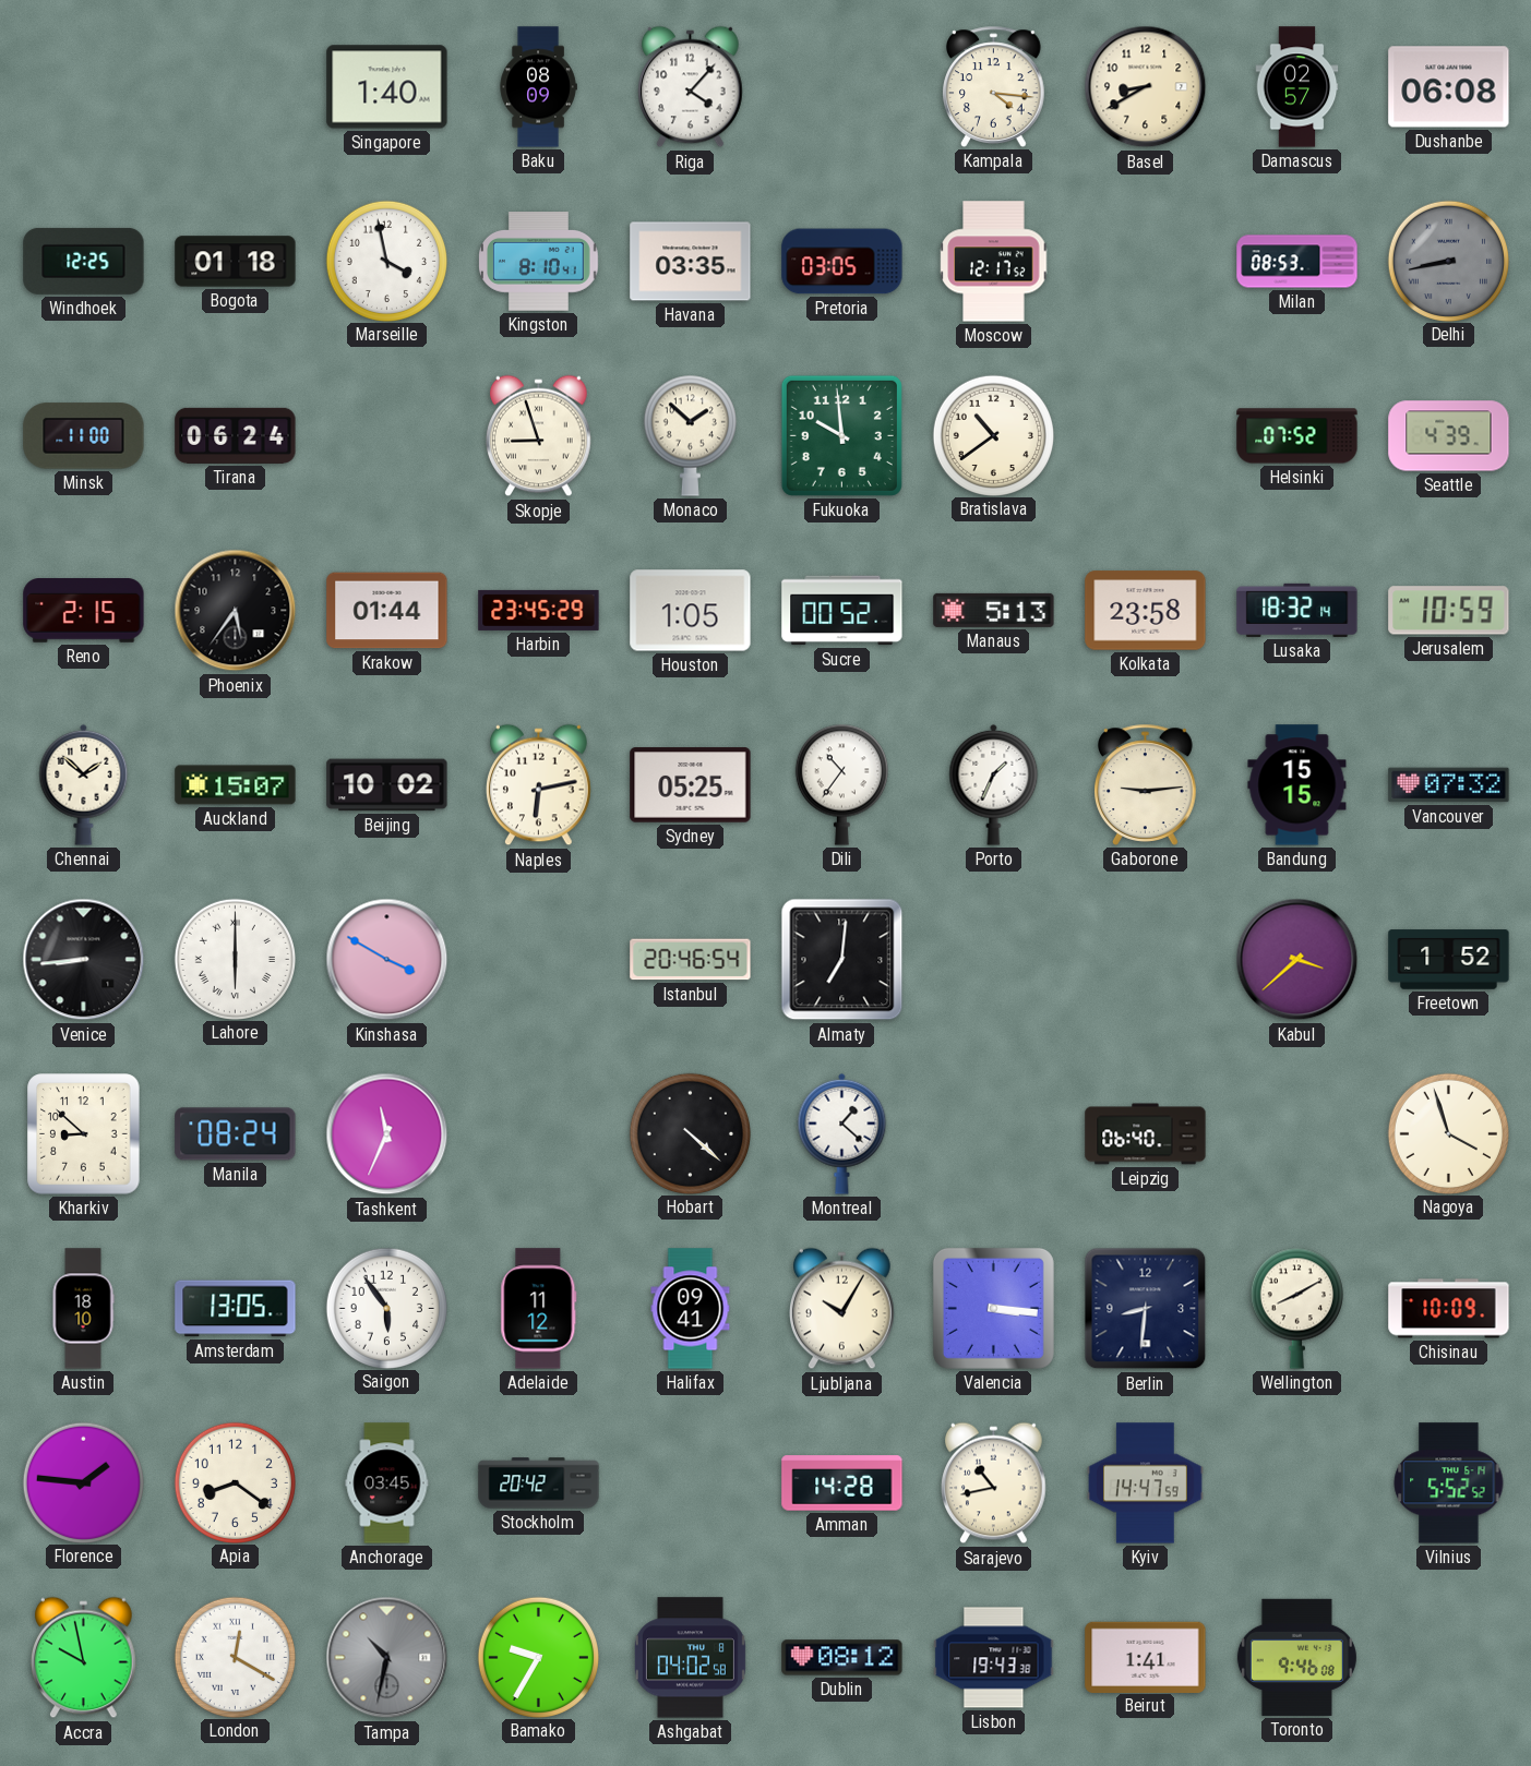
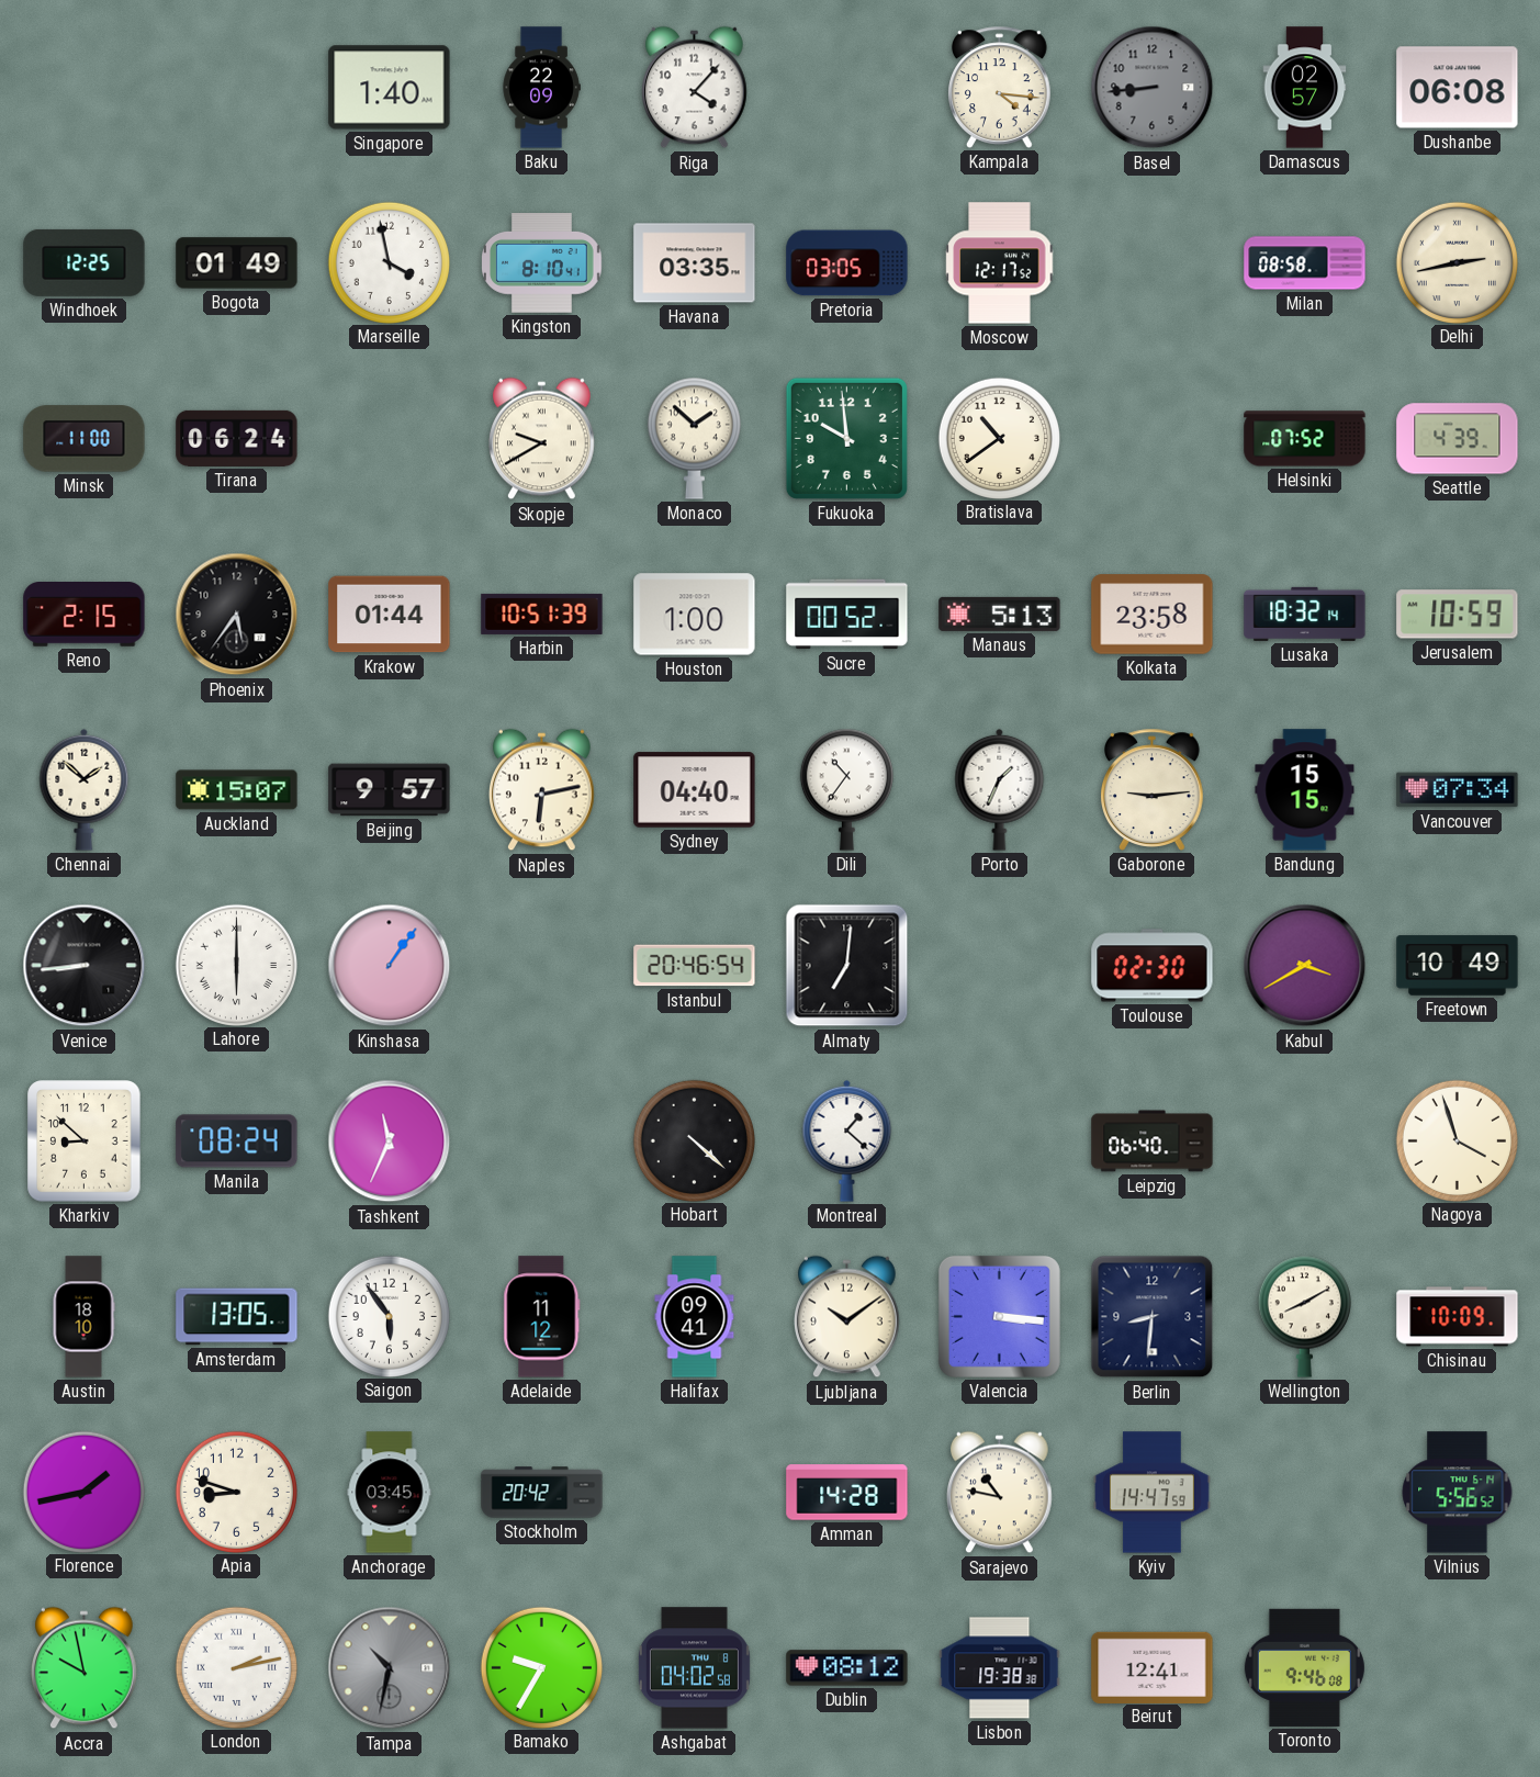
Baku: 08:09 -> 22:09
Basel: 8:40 -> 8:44
Basel dial: cream -> grey
Bogota: 01:18 -> 01:49
Milan: 08:53 -> 08:58
Delhi: 8:43 -> 2:43
Delhi dial: grey -> cream
Skopje: 8:57 -> 9:40
Harbin: 23:45 -> 10:51
Houston: 1:05 -> 1:00
Beijing: 10:02 -> 9:57
Sydney: 05:25 -> 04:40
Vancouver: 07:32 -> 07:34
Kinshasa: 3:50 -> 1:06
Toulouse: none -> 02:30
Kabul: 3:38 -> 3:40
Freetown: 1:52 -> 10:49
Ljubljana: 10:05 -> 10:09
Florence: 1:46 -> 1:43
Apia: 8:21 -> 8:48
Sarajevo: 10:43 -> 10:47
Vilnius: 5:52 -> 5:56
London: 12:20 -> 2:13
Lisbon: 19:43 -> 19:38
Beirut: 1:41 -> 12:41
